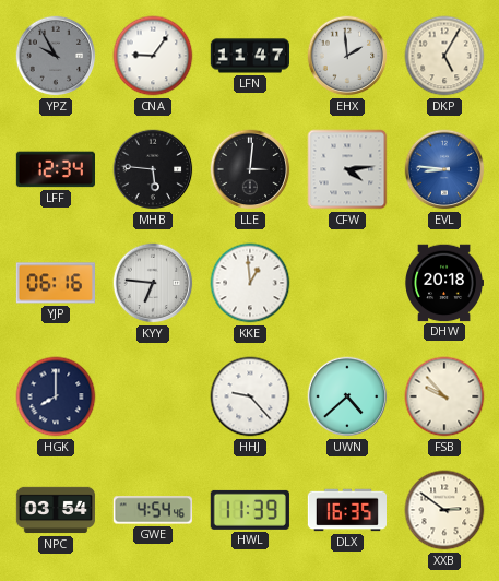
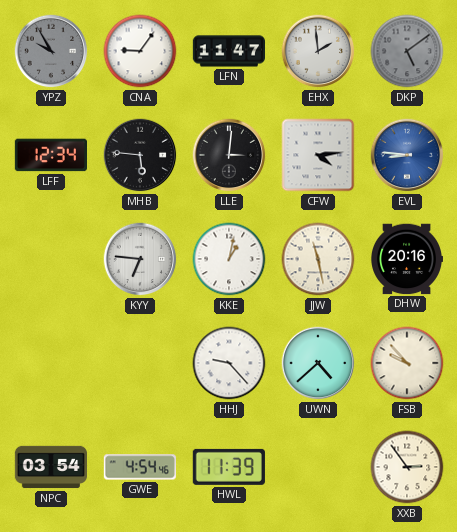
DKP: 5:05 -> 5:09
DKP dial: cream -> grey
YJP: 06:16 -> none
KKE: 12:59 -> 1:02
JJW: none -> 11:28
DHW: 20:18 -> 20:16
HGK: 8:00 -> none
DLX: 16:35 -> none
XXB: 2:51 -> 2:54
